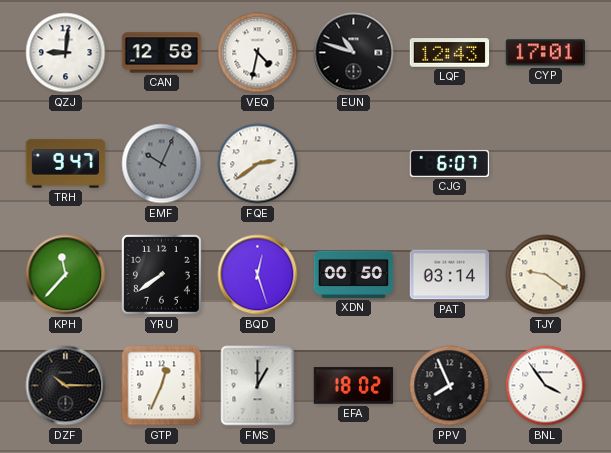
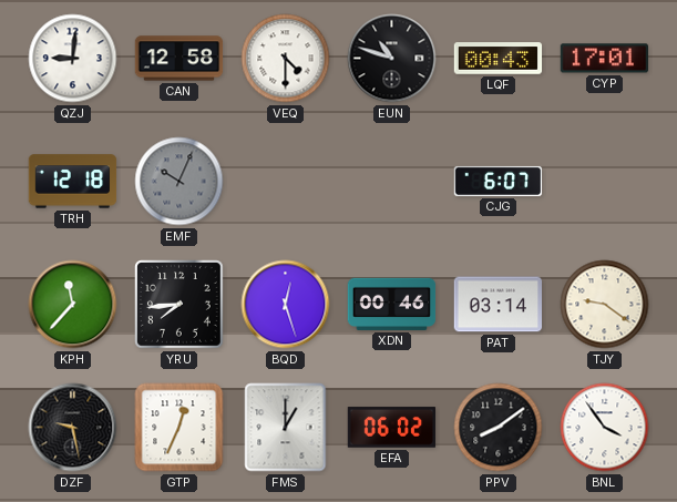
VEQ: 4:32 -> 4:30
LQF: 12:43 -> 00:43
TRH: 9:47 -> 12:18
FQE: 2:39 -> none
YRU: 7:39 -> 7:44
XDN: 00:50 -> 00:46
DZF: 10:15 -> 9:28
EFA: 18:02 -> 06:02
PPV: 7:56 -> 8:09
